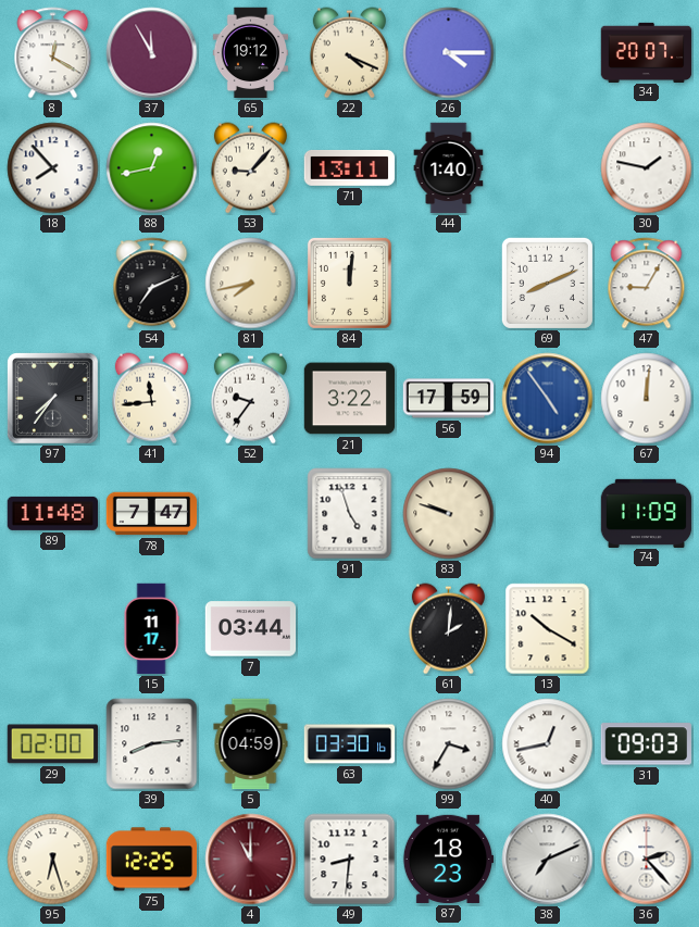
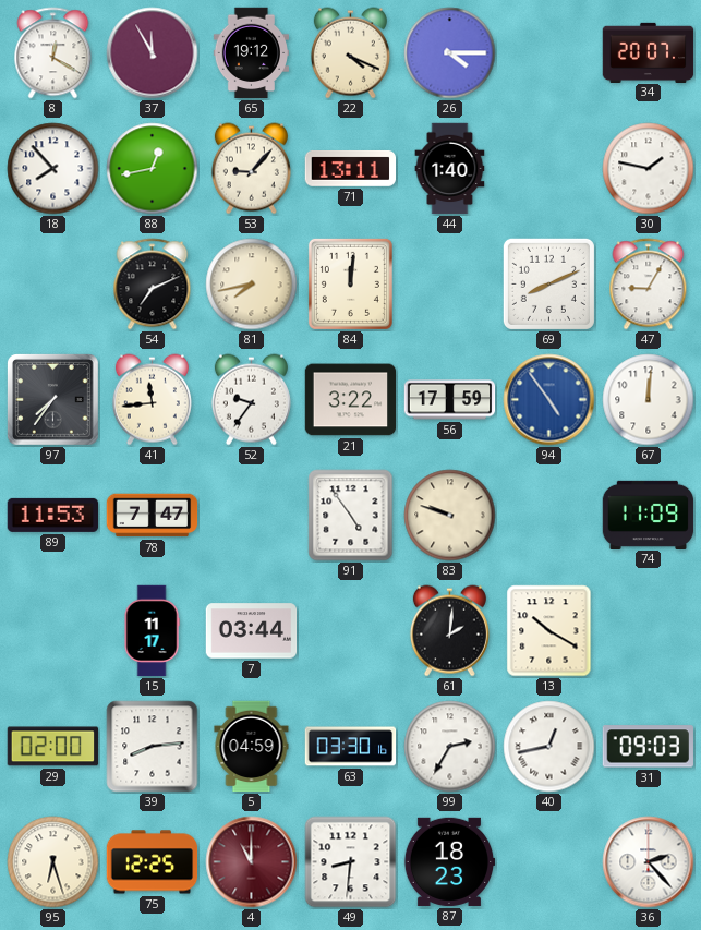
89: 11:48 -> 11:53
91: 4:57 -> 4:54
99: 3:35 -> 2:35
38: 7:11 -> none
